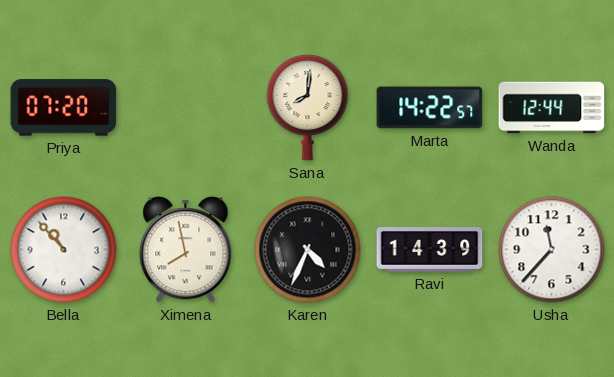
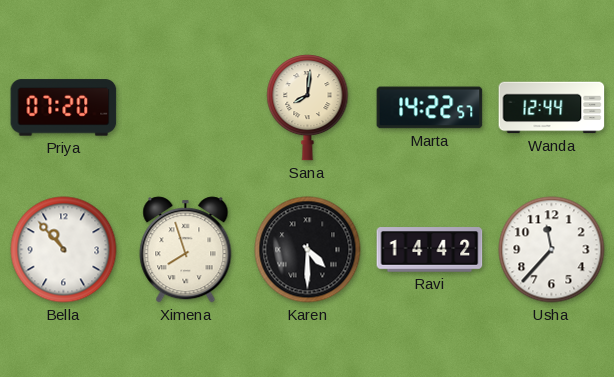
Ximena: 7:58 -> 7:57
Karen: 4:34 -> 4:30
Ravi: 14:39 -> 14:42
